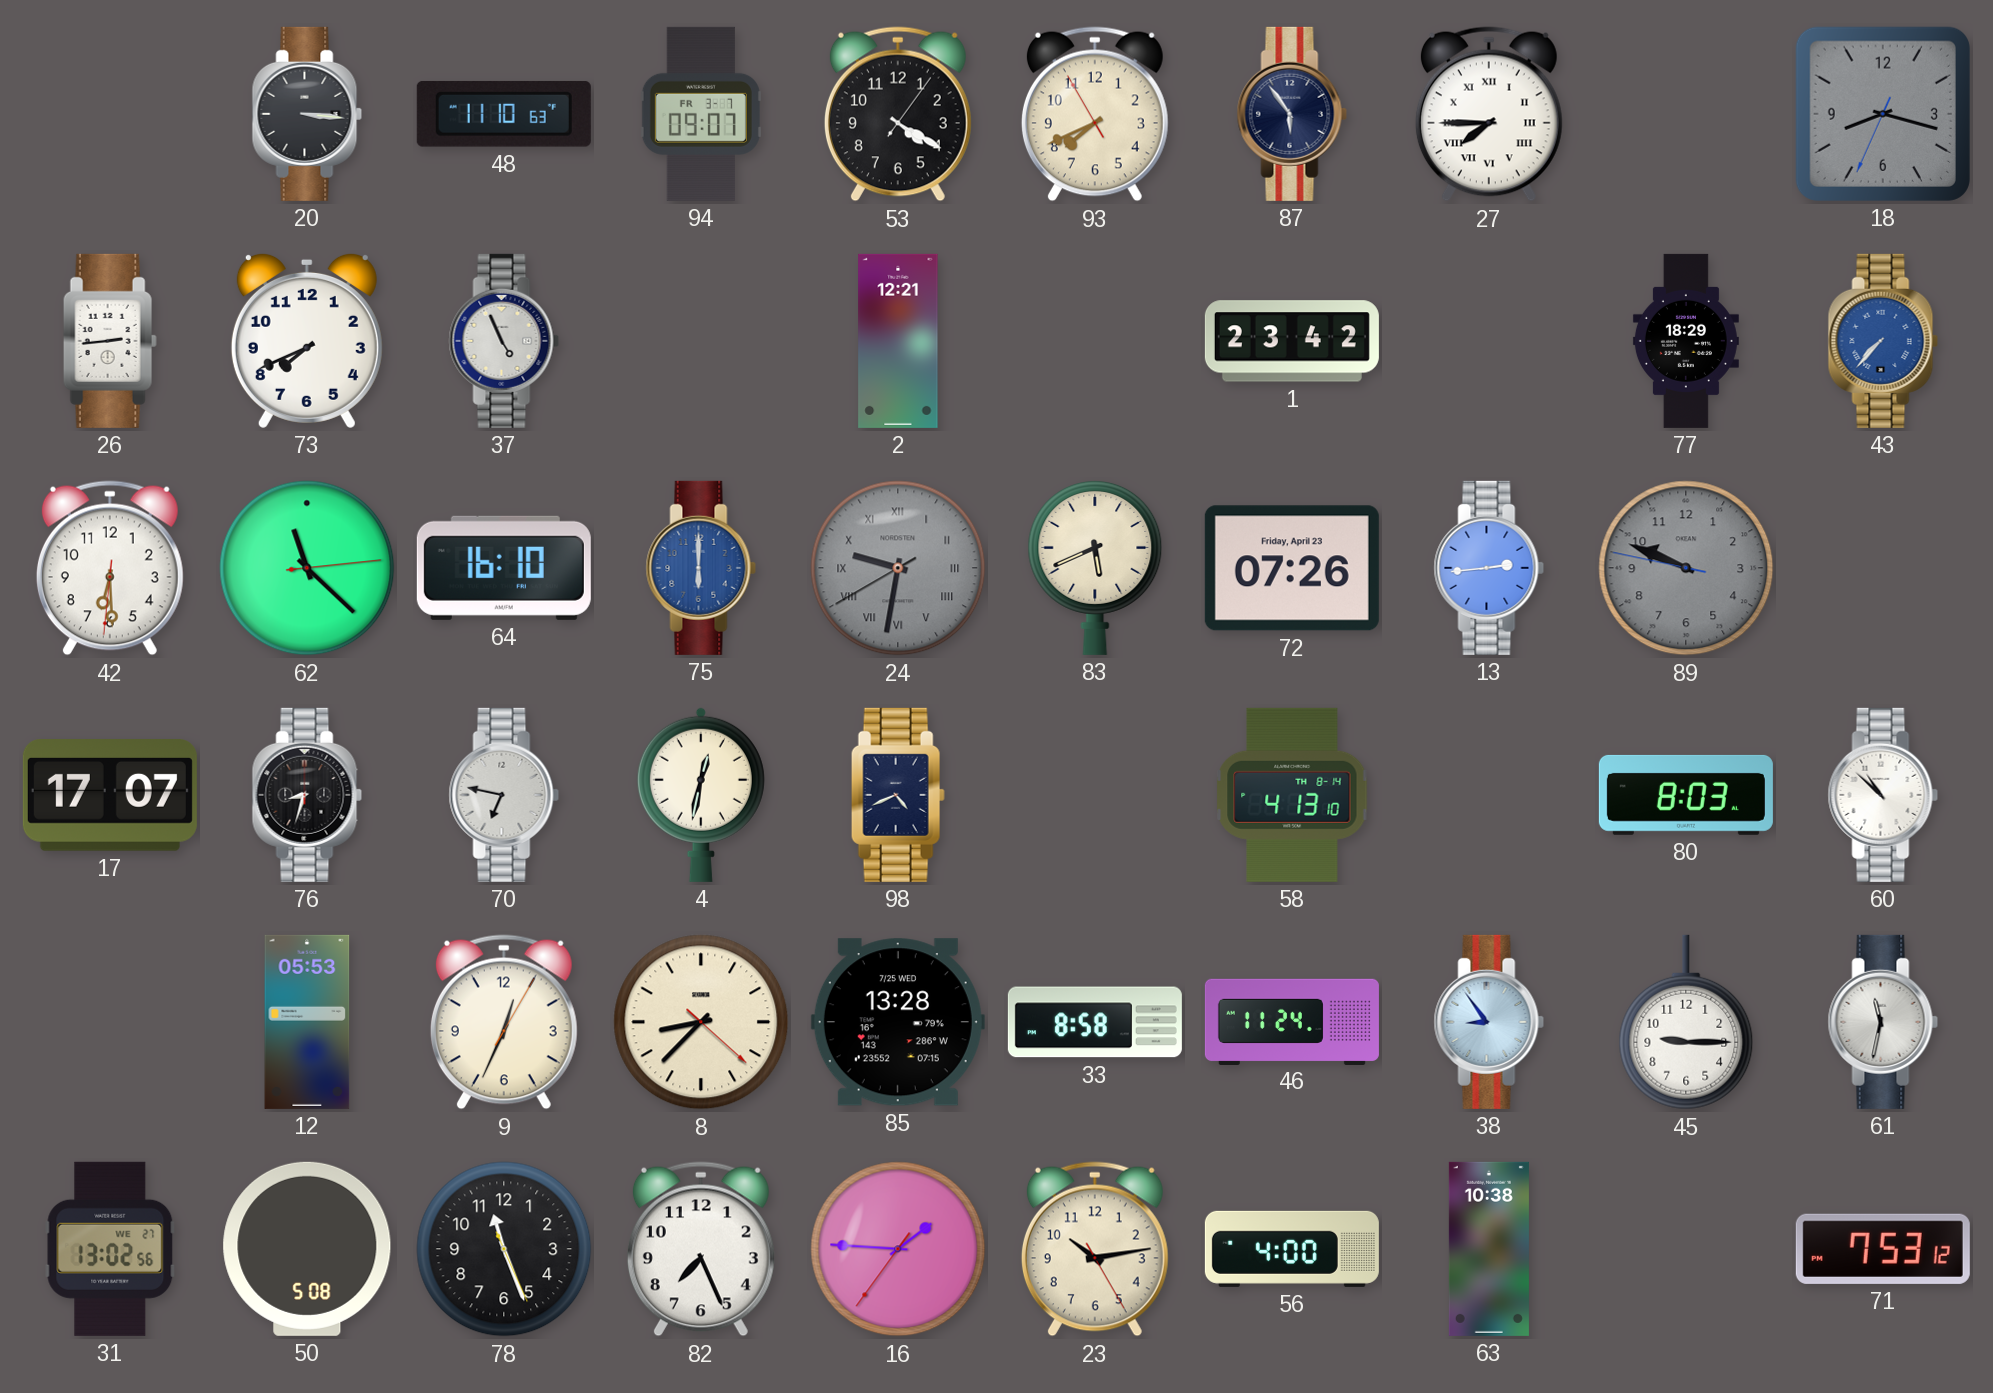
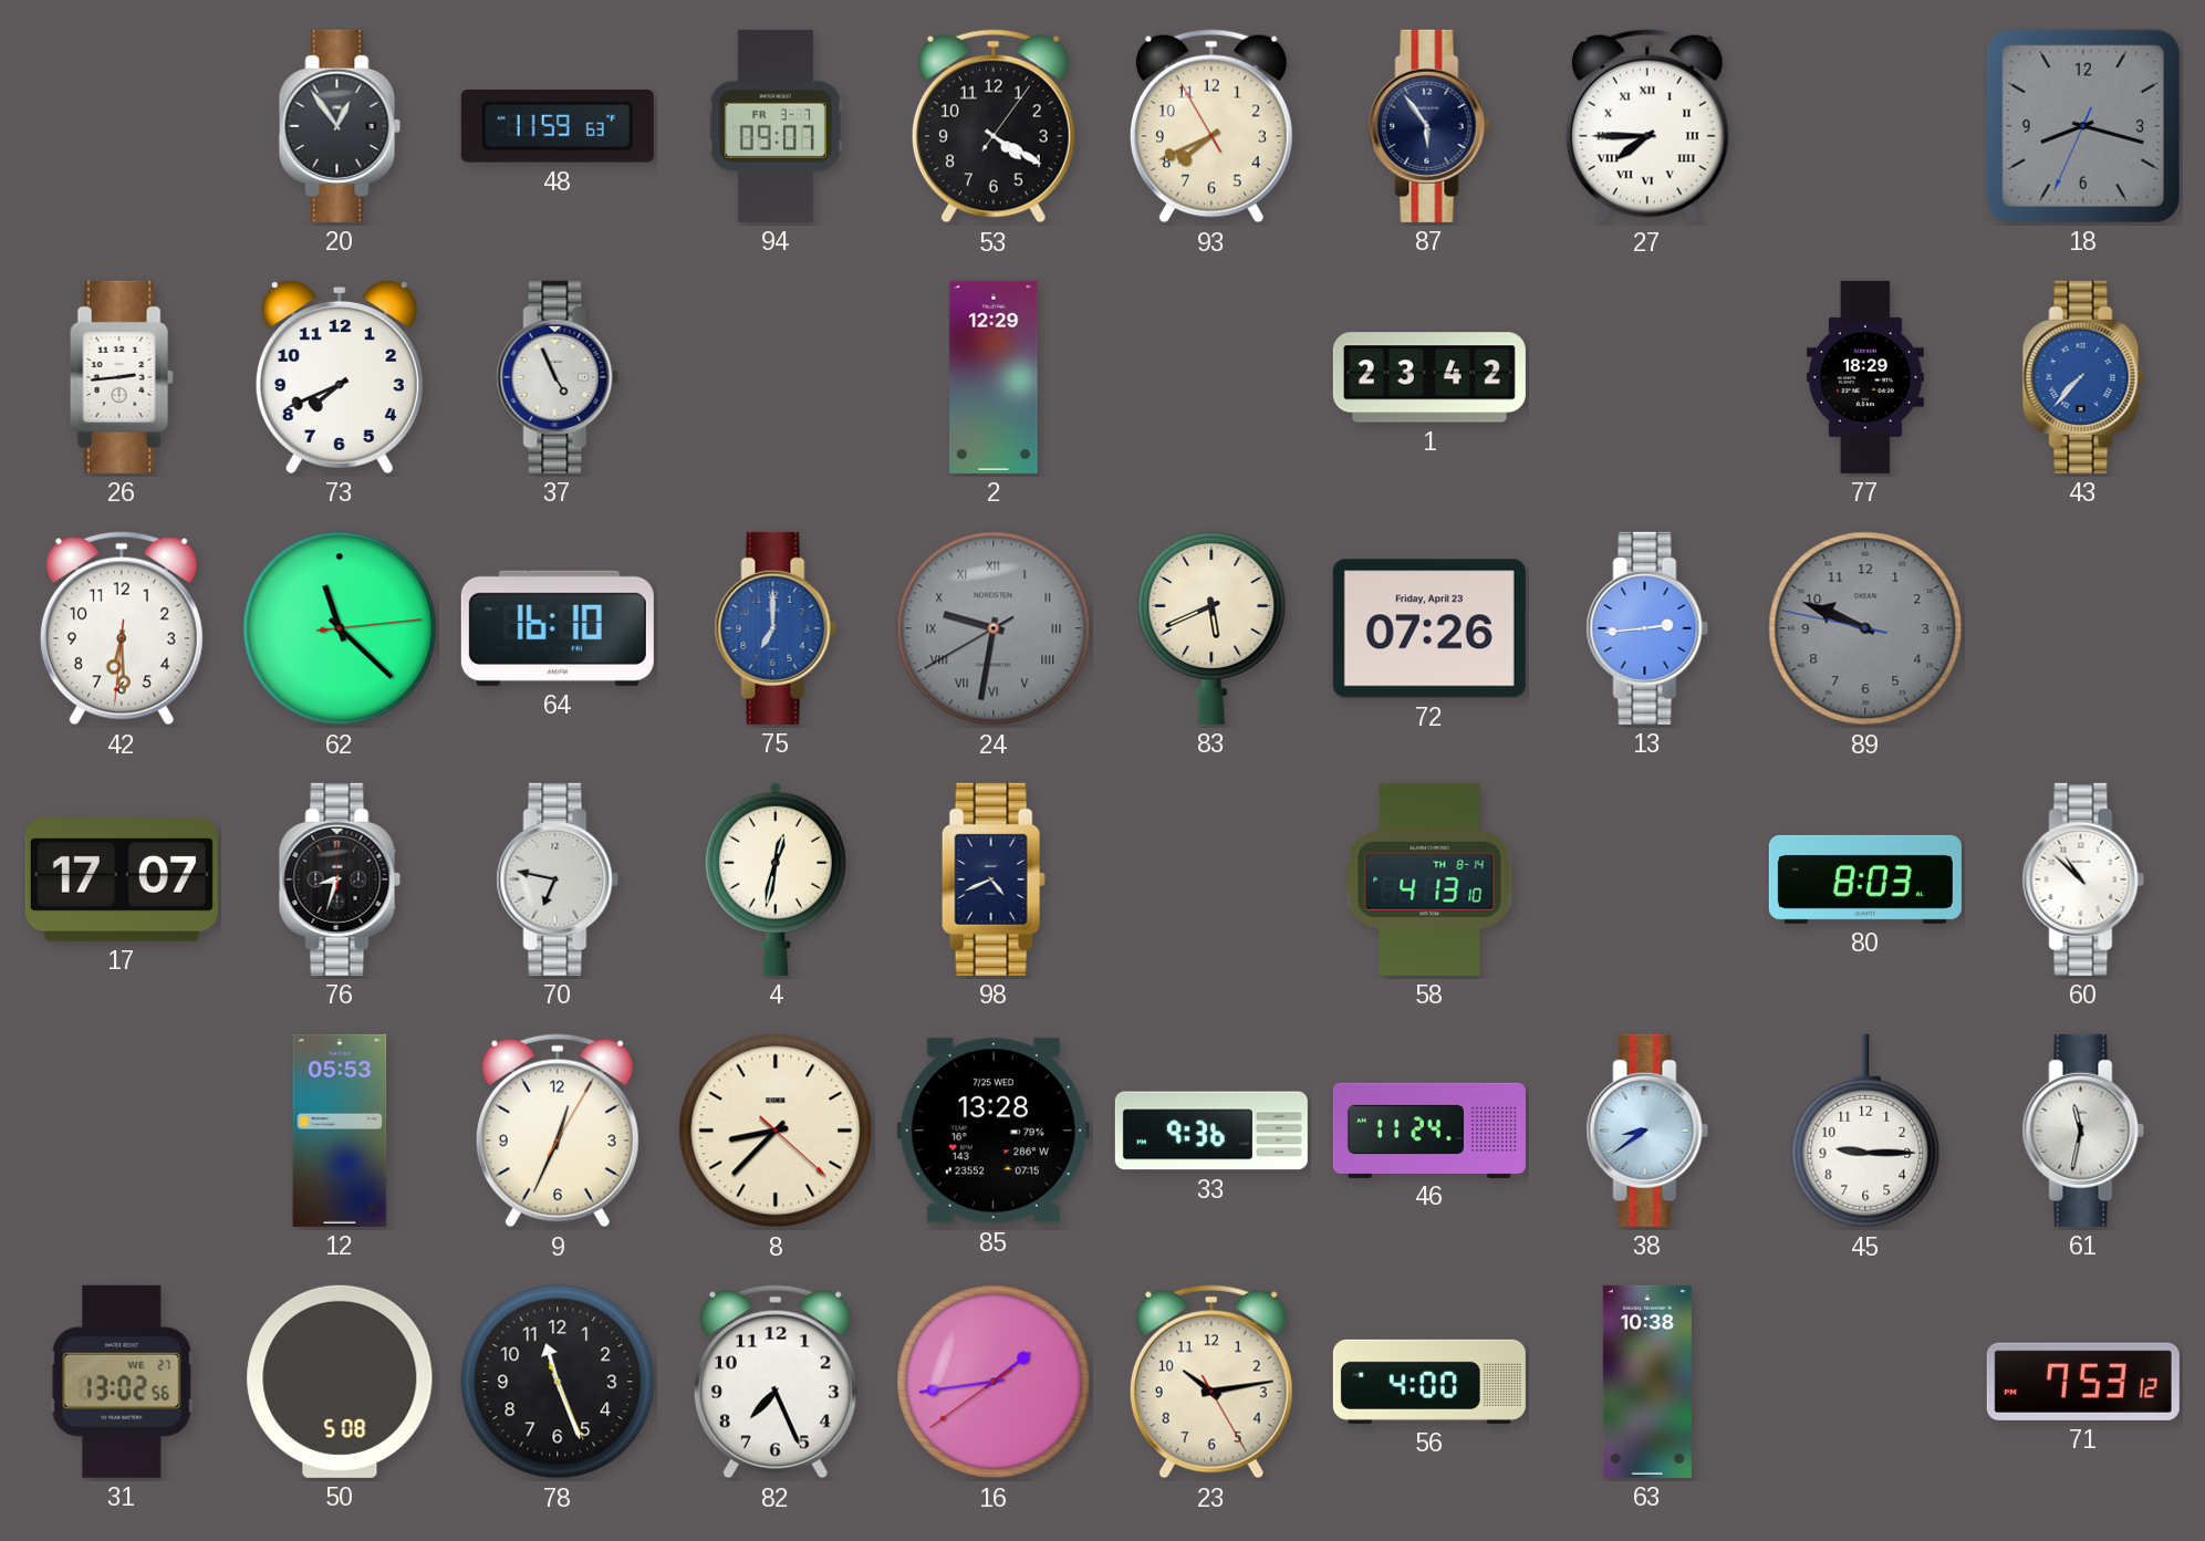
20: 3:16 -> 12:54
48: 11:10 -> 11:59
2: 12:21 -> 12:29
75: 6:00 -> 7:00
33: 8:58 -> 9:36
38: 8:54 -> 8:39
16: 1:45 -> 1:43
